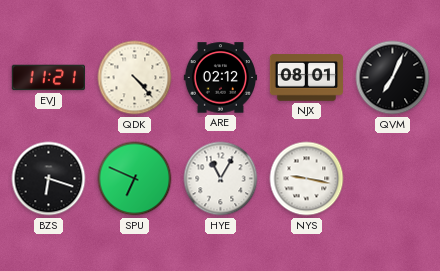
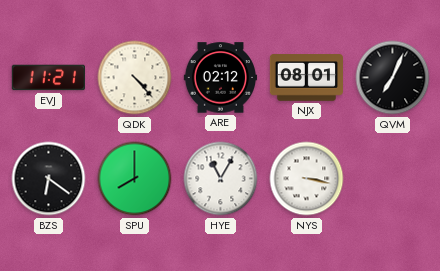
BZS: 6:18 -> 6:21
SPU: 6:49 -> 8:00
NYS: 9:17 -> 3:17
